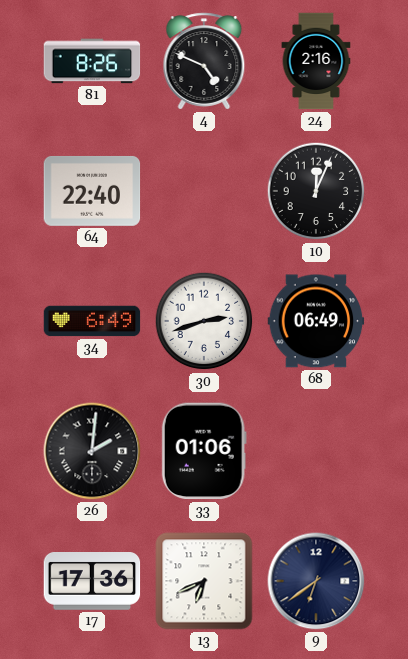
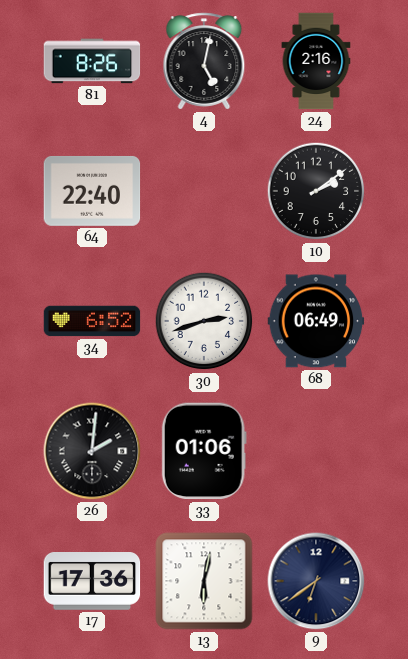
4: 4:49 -> 5:02
10: 12:04 -> 2:09
34: 6:49 -> 6:52
13: 6:41 -> 6:02
